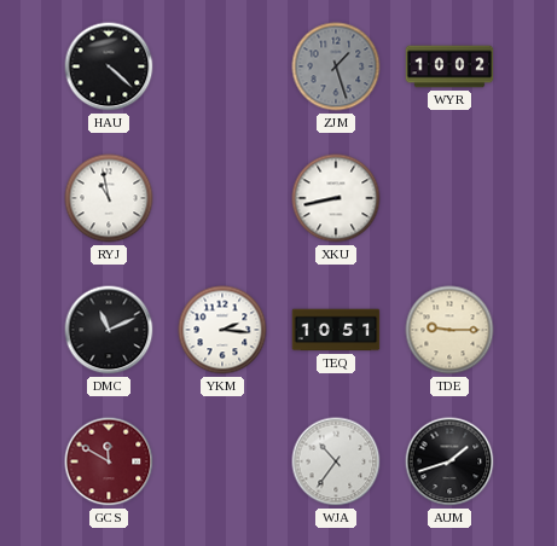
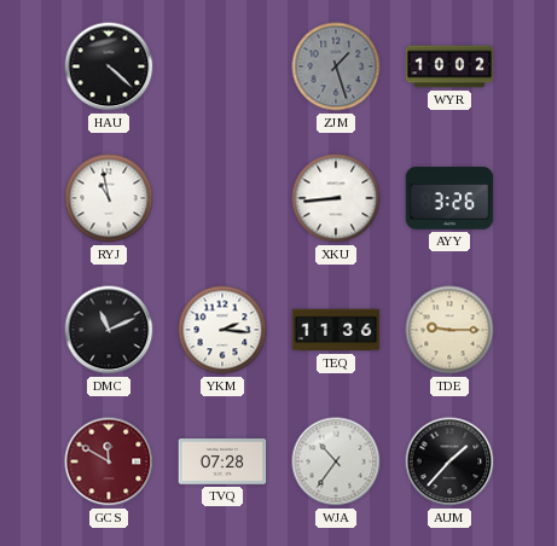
XKU: 8:43 -> 8:44
AYY: none -> 3:26
TEQ: 10:51 -> 11:36
TVQ: none -> 07:28
AUM: 1:42 -> 1:37
